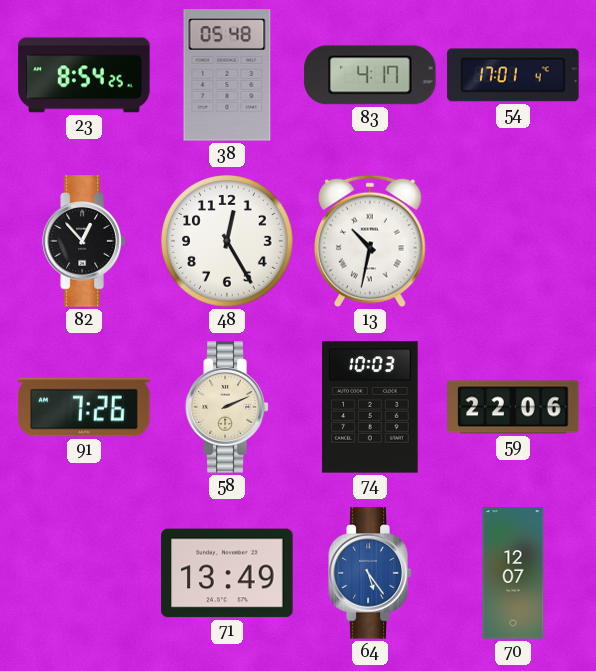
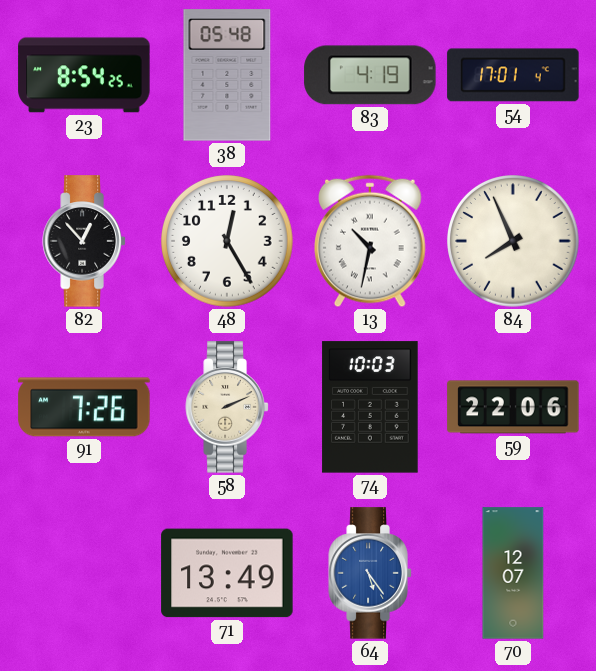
83: 4:17 -> 4:19
84: none -> 7:56
